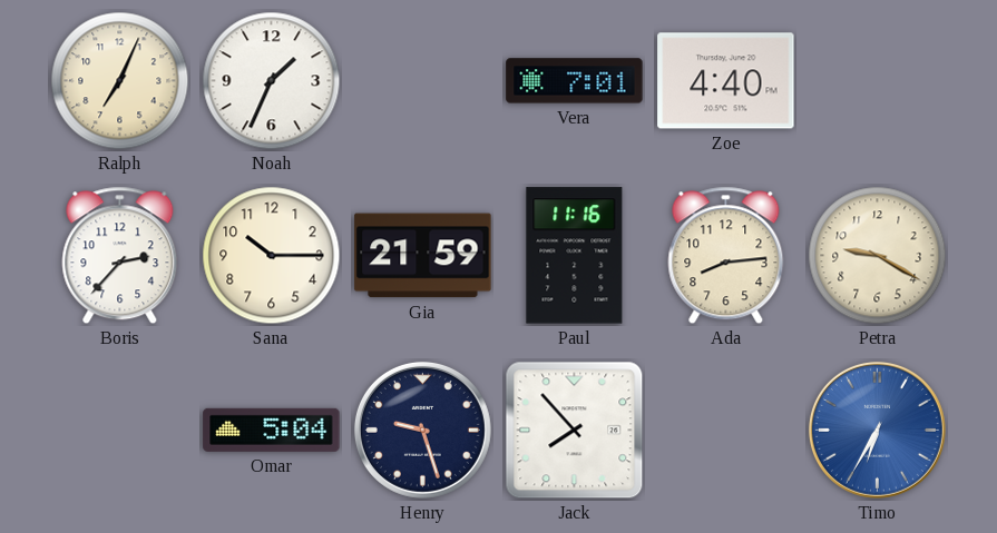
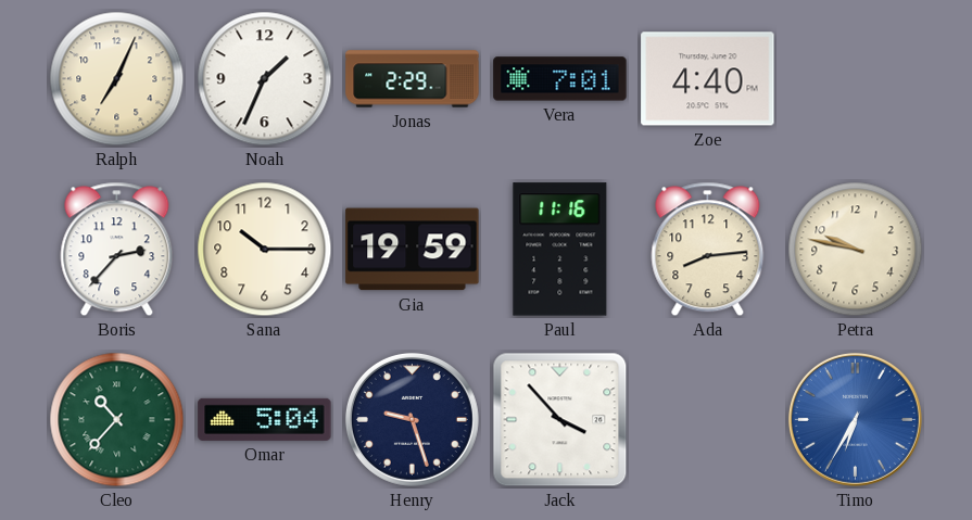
Jonas: none -> 2:29
Gia: 21:59 -> 19:59
Petra: 9:20 -> 9:47
Cleo: none -> 10:37
Jack: 7:53 -> 3:53
